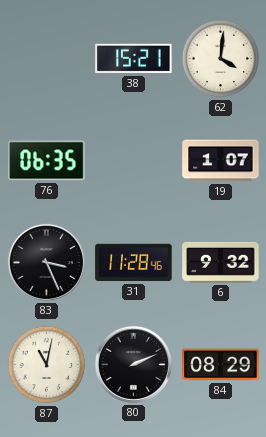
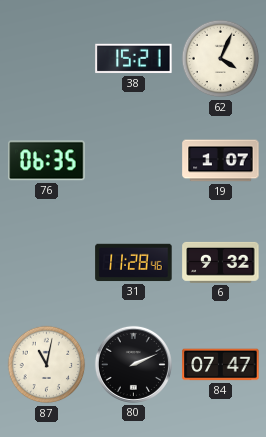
62: 4:01 -> 4:04
83: 3:26 -> none
84: 08:29 -> 07:47
